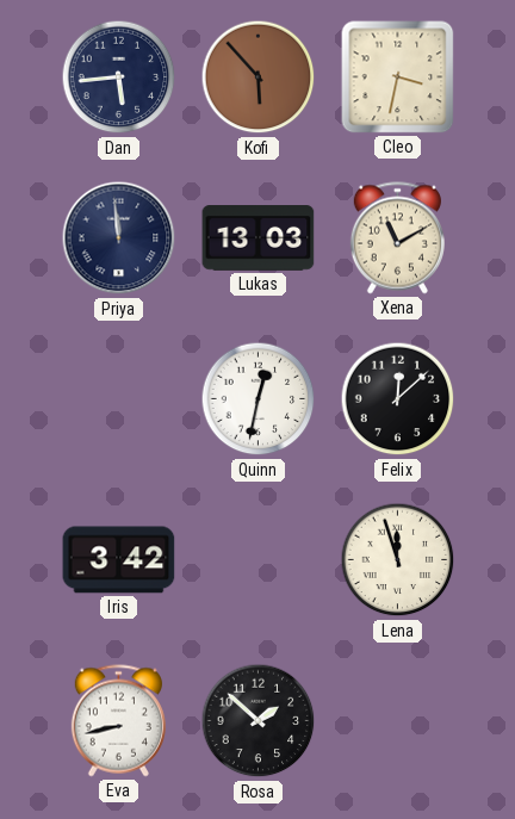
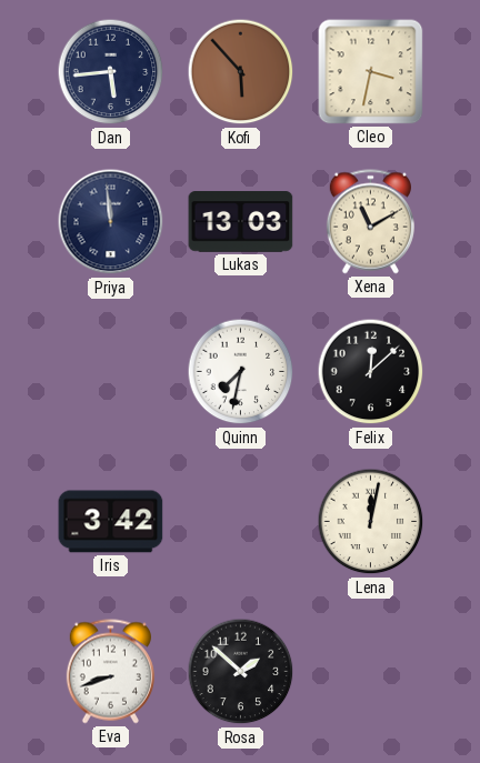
Quinn: 12:32 -> 7:32
Lena: 11:57 -> 12:02
Eva: 8:43 -> 8:42
